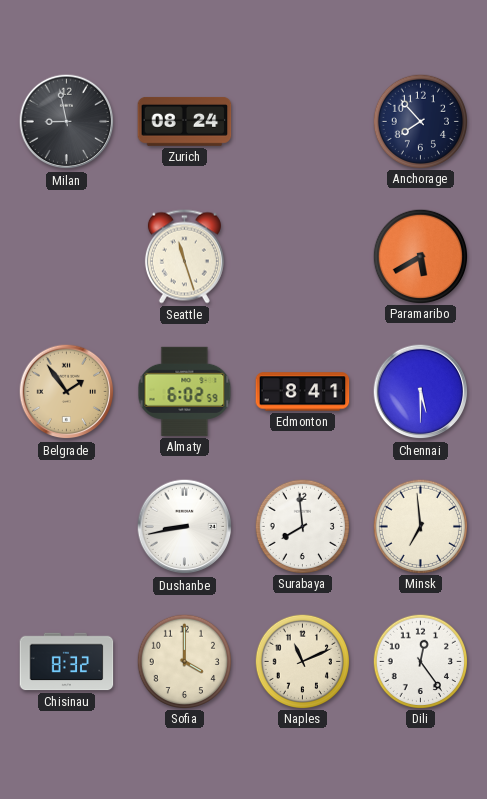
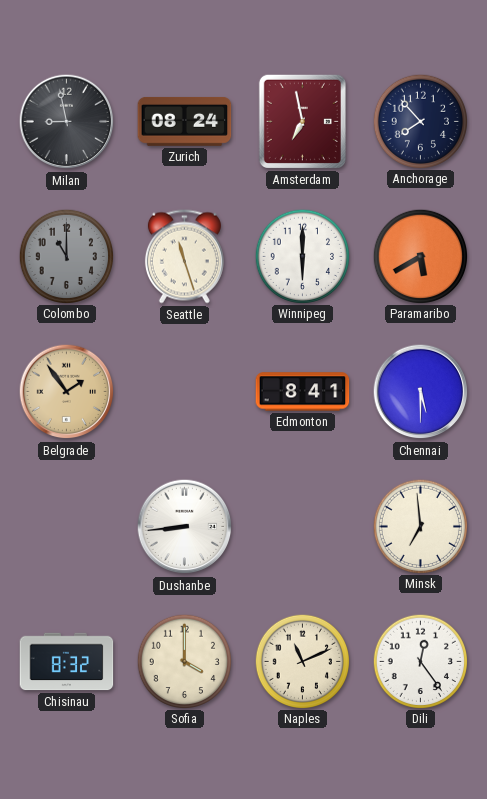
Amsterdam: none -> 6:58
Colombo: none -> 11:00
Winnipeg: none -> 6:00
Almaty: 6:02 -> none
Dushanbe: 8:43 -> 8:44
Surabaya: 7:59 -> none
